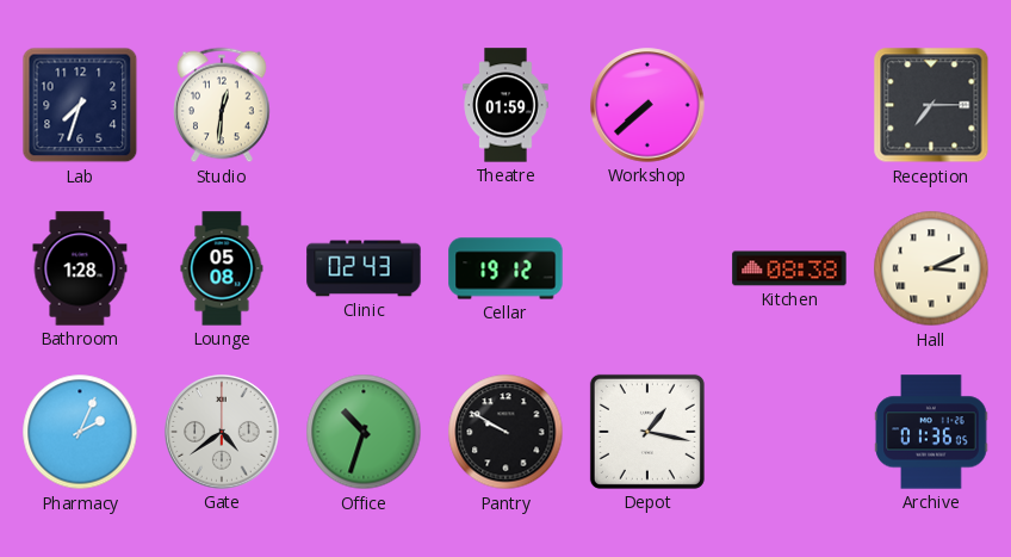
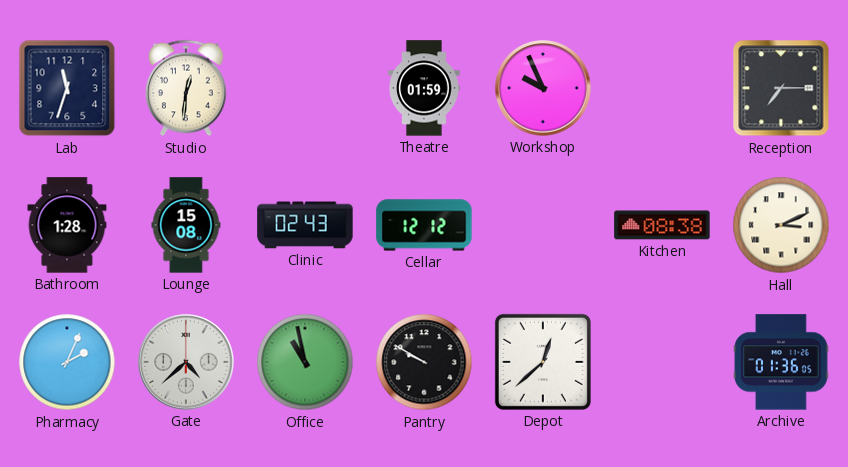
Lab: 7:33 -> 11:33
Workshop: 7:38 -> 9:56
Lounge: 05:08 -> 15:08
Cellar: 19:12 -> 12:12
Gate: 4:39 -> 4:38
Office: 10:33 -> 10:58
Depot: 1:17 -> 12:38
